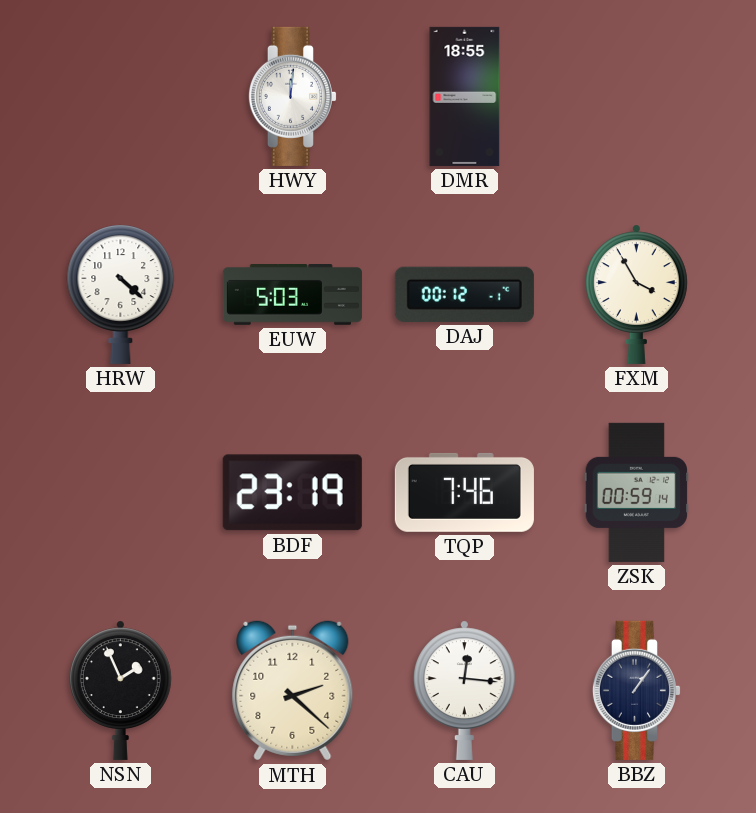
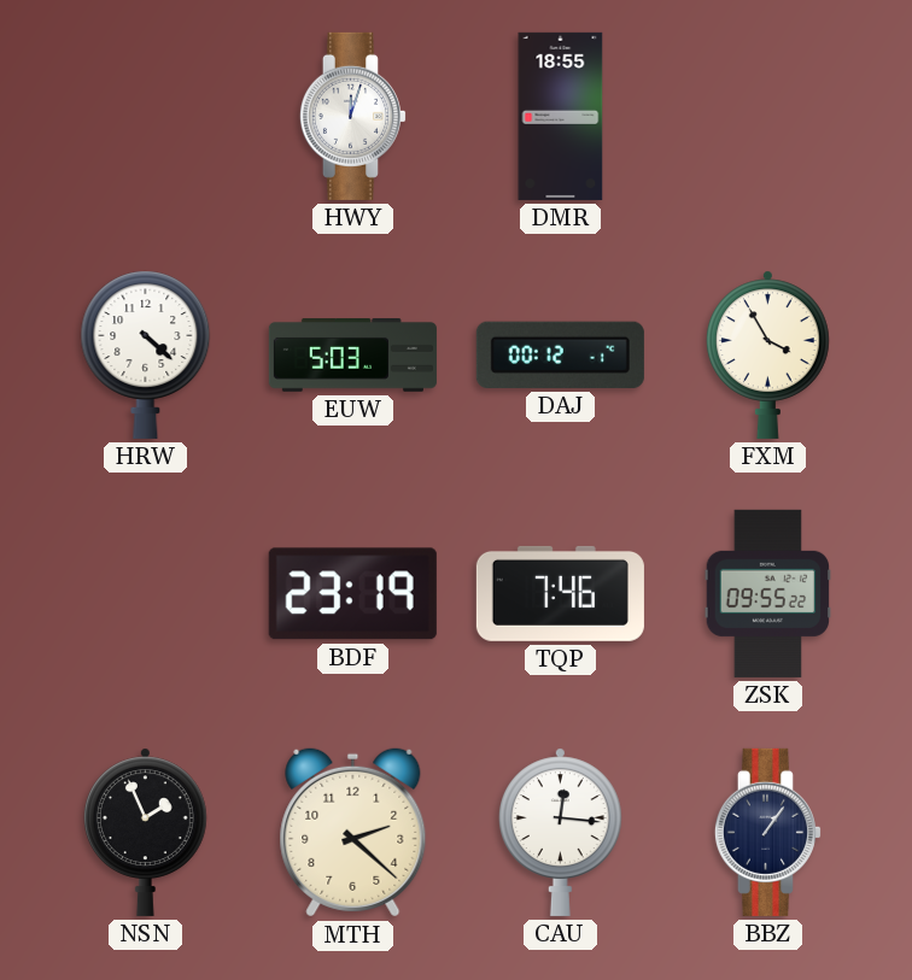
HWY: 12:01 -> 12:03
ZSK: 00:59 -> 09:55
